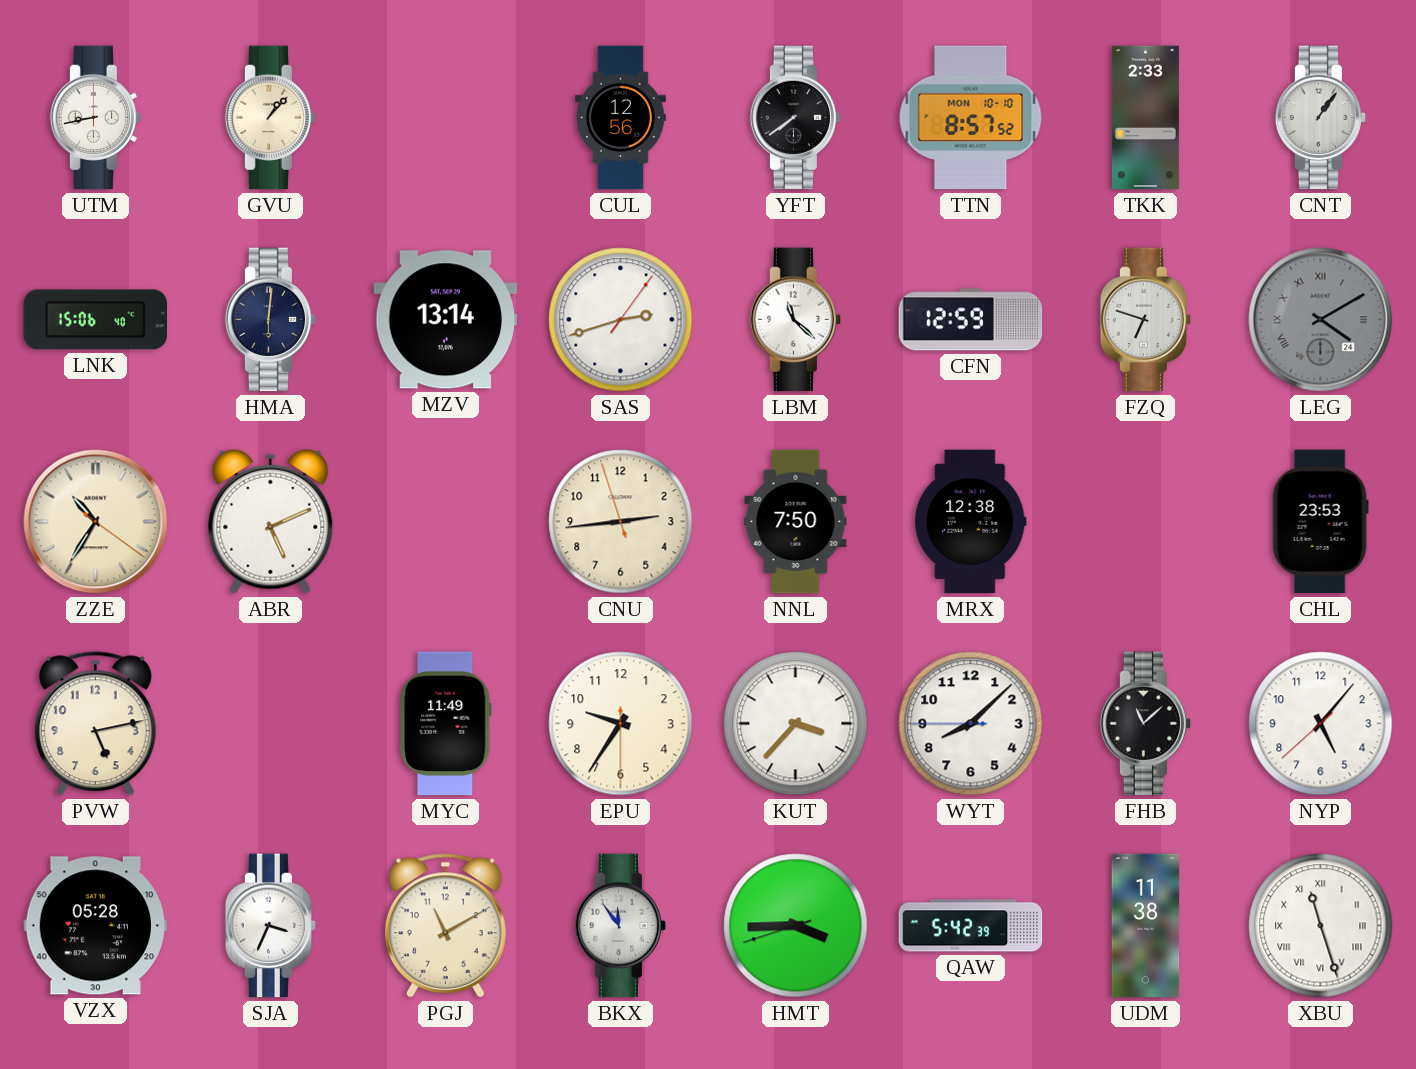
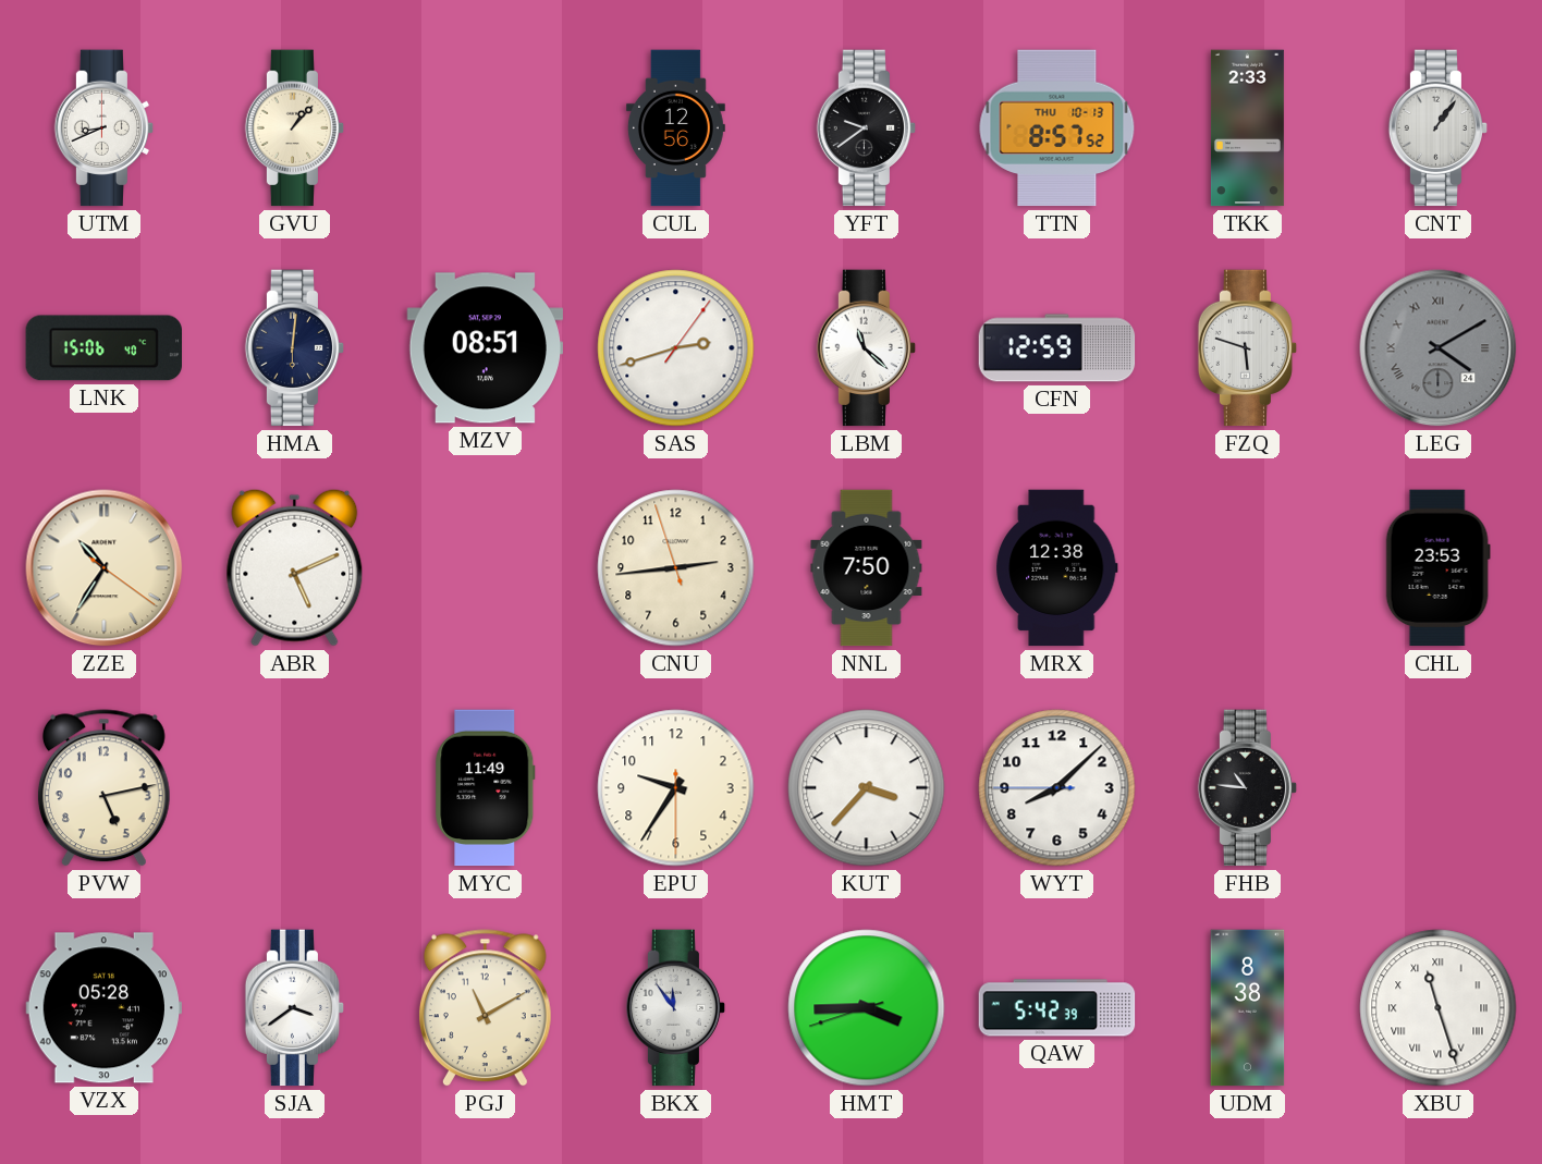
UTM: 8:43 -> 8:41
YFT: 7:39 -> 9:39
TTN date: MON 10-10 -> THU 10-13
MZV: 13:14 -> 08:51
FZQ: 6:48 -> 5:48
FHB: 11:08 -> 10:46
NYP: 5:06 -> none
SJA: 3:34 -> 3:39
UDM: 11:38 -> 8:38
